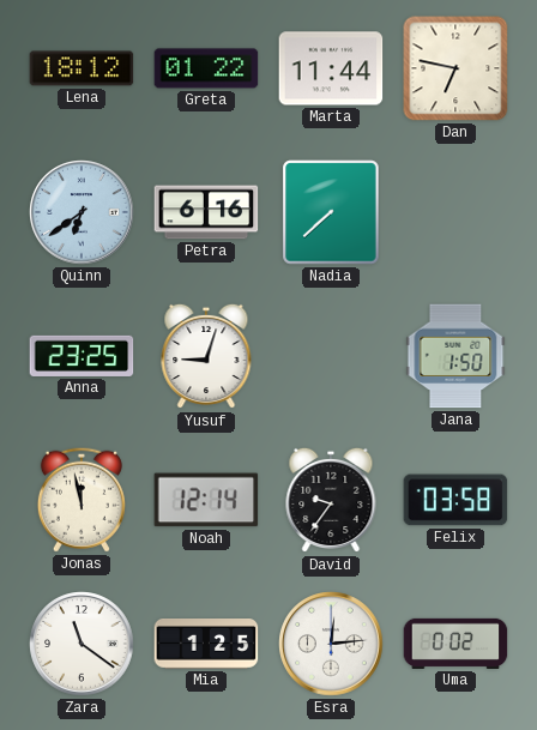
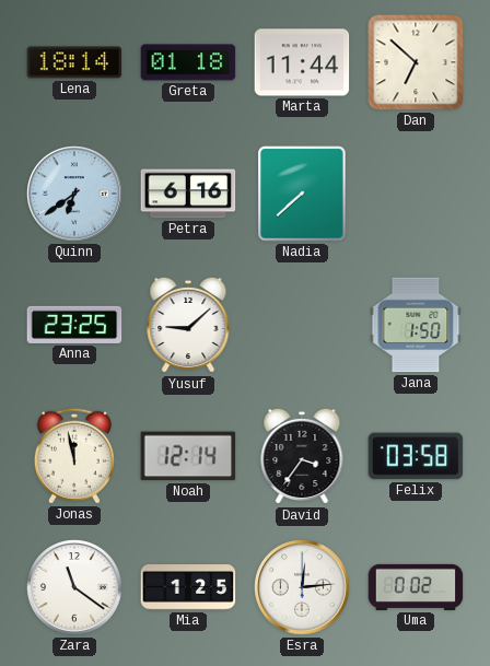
Lena: 18:12 -> 18:14
Greta: 01:22 -> 01:18
Dan: 6:47 -> 6:52
Yusuf: 9:03 -> 9:08
David: 9:36 -> 3:36
